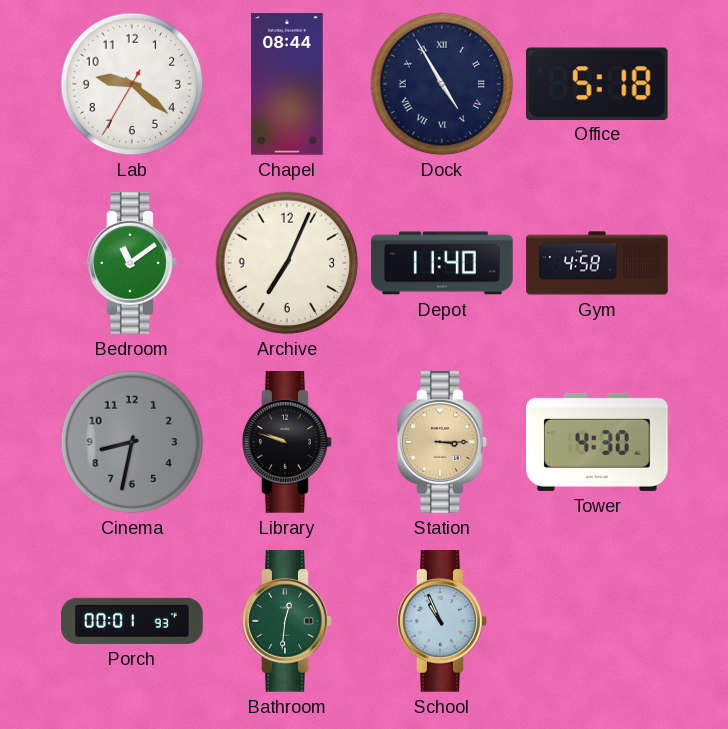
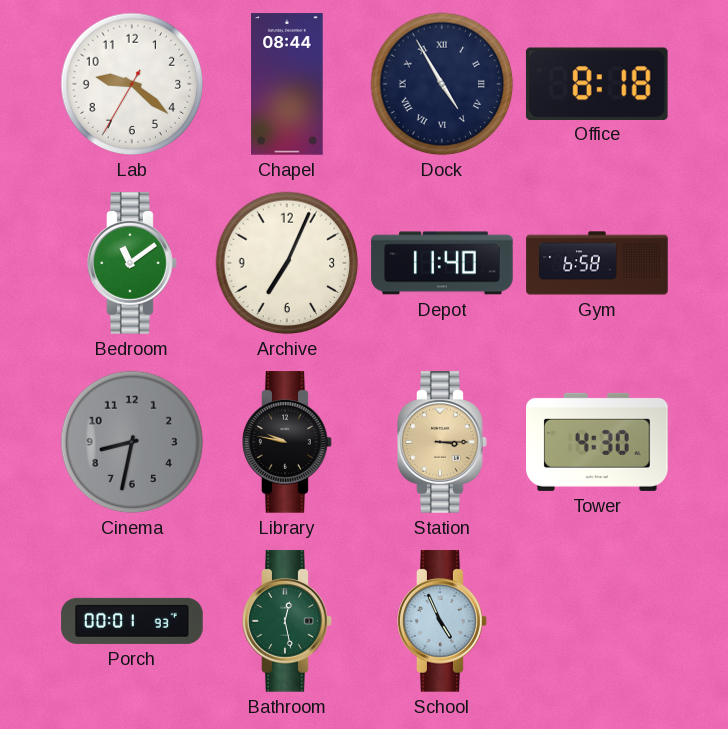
Office: 5:18 -> 8:18
Gym: 4:58 -> 6:58
Library: 9:48 -> 9:47
Bathroom: 12:31 -> 12:28
School: 10:56 -> 4:56
